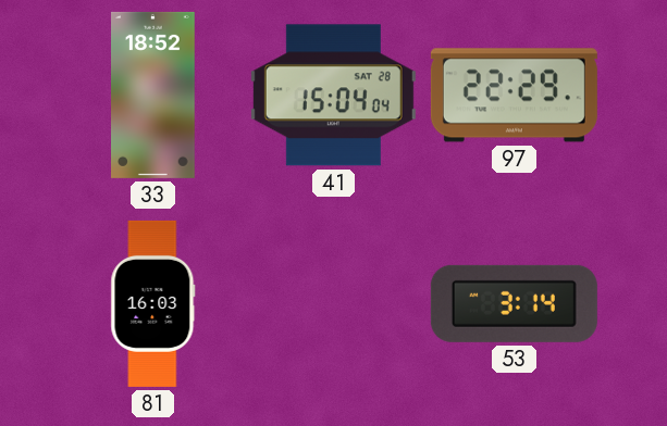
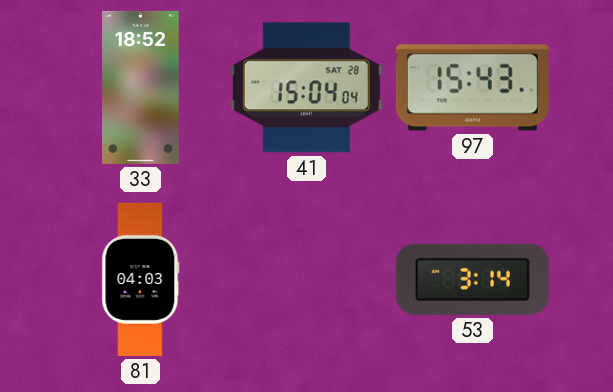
97: 22:29 -> 15:43
81: 16:03 -> 04:03
